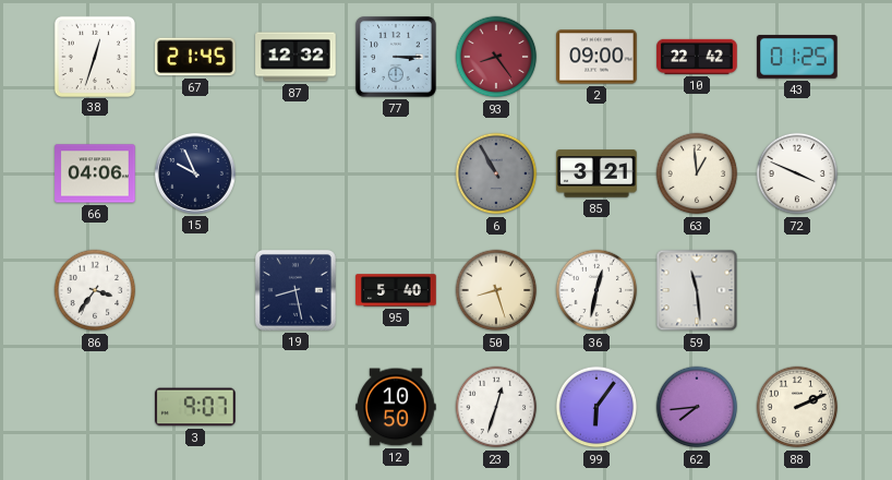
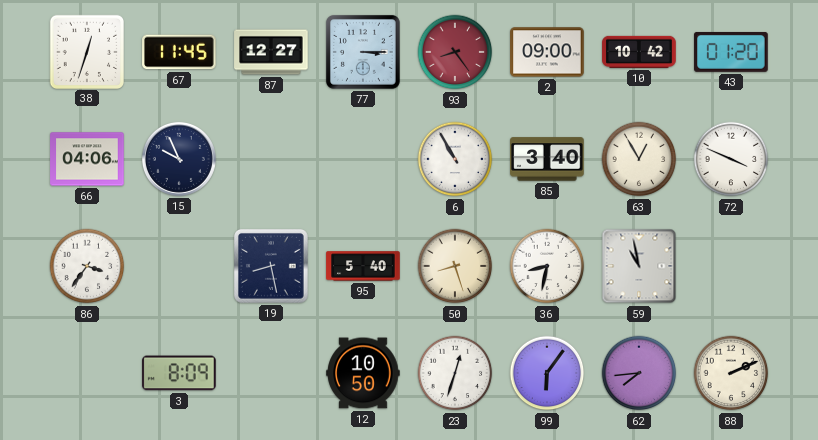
67: 21:45 -> 11:45
87: 12:32 -> 12:27
10: 22:42 -> 10:42
43: 01:25 -> 01:20
6 dial: grey -> white
85: 3:21 -> 3:40
63: 12:59 -> 12:55
36: 12:32 -> 8:32
59: 11:29 -> 10:58
3: 9:07 -> 8:09
